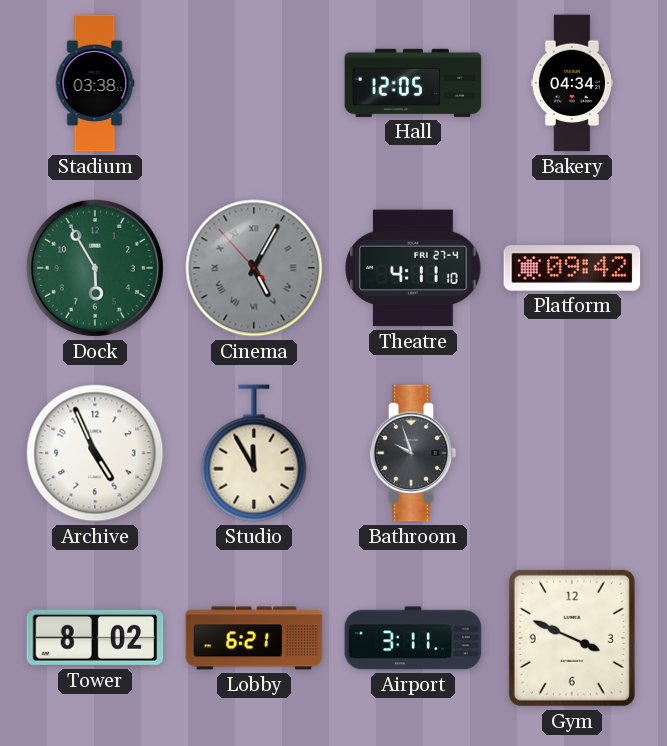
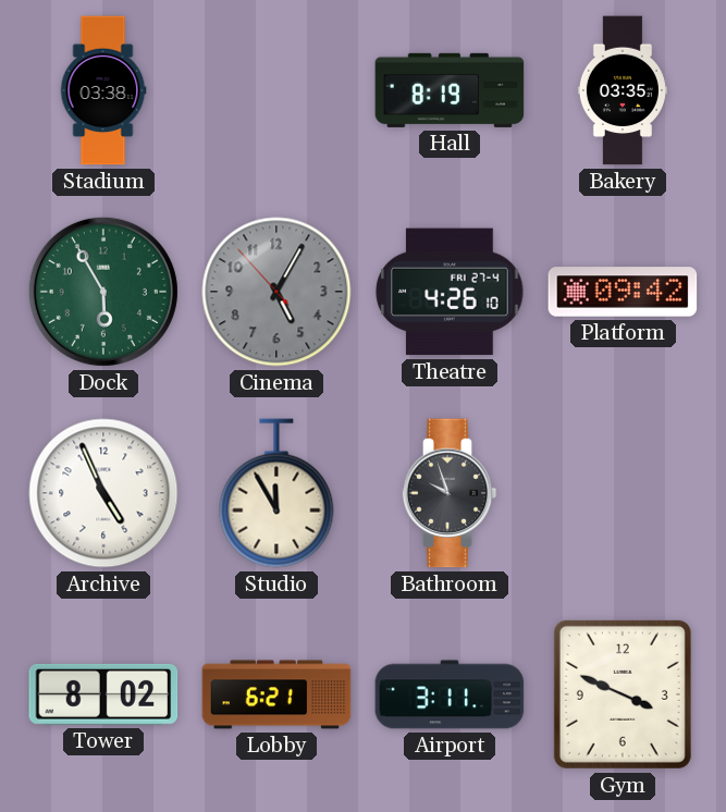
Hall: 12:05 -> 8:19
Bakery: 04:34 -> 03:35
Cinema numerals: Roman -> Arabic
Theatre: 4:11 -> 4:26
